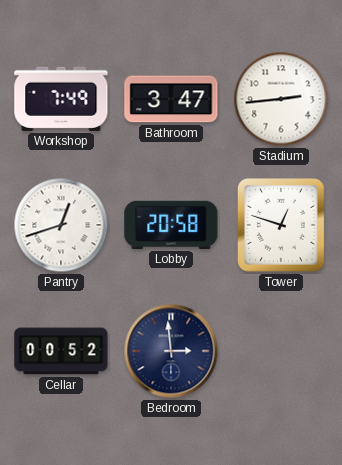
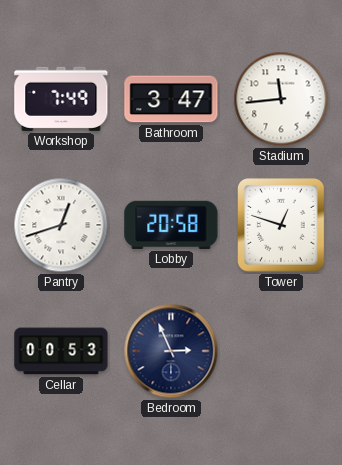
Stadium: 2:44 -> 11:44
Cellar: 00:52 -> 00:53
Bedroom: 2:59 -> 2:56
